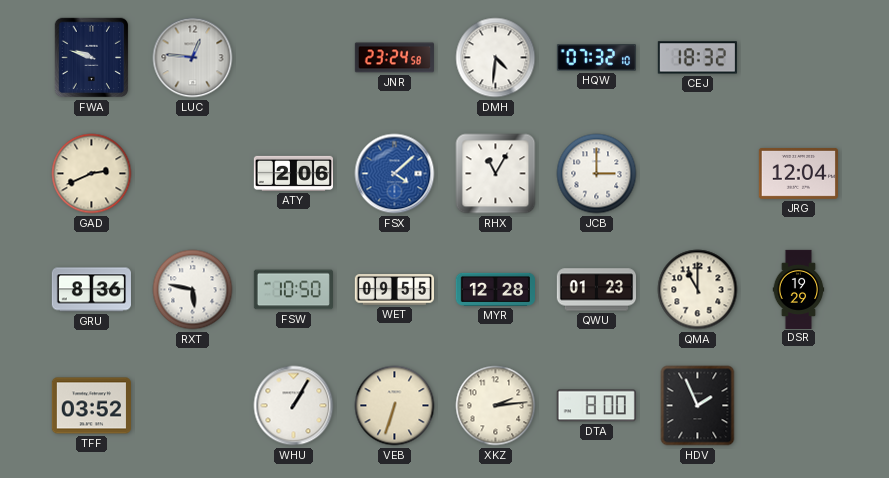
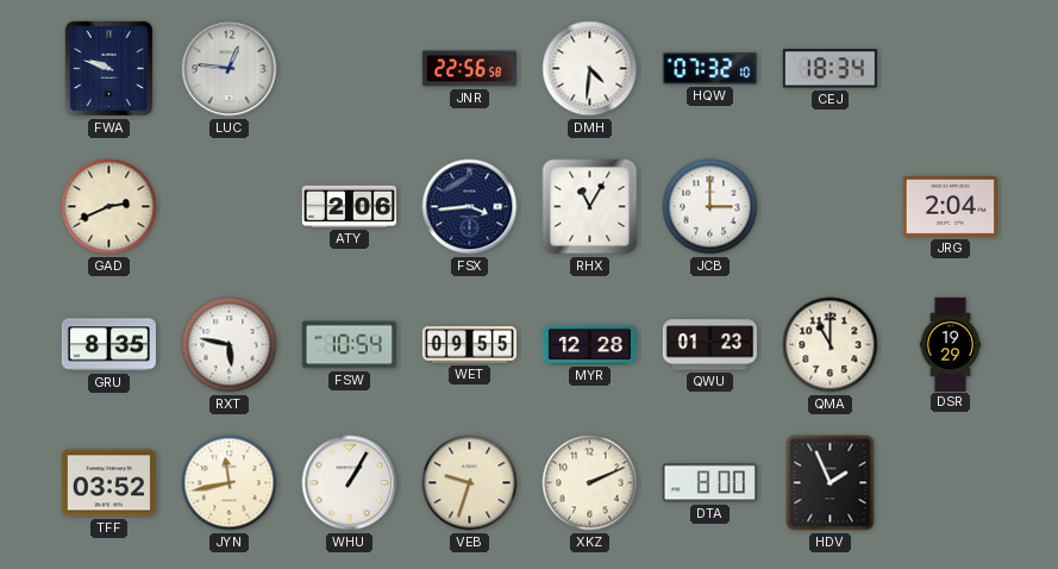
JNR: 23:24 -> 22:56
CEJ: 18:32 -> 18:34
FSX: 4:08 -> 3:44
FSX dial: blue -> navy
JRG: 12:04 -> 2:04
GRU: 8:36 -> 8:35
FSW: 10:50 -> 10:54
JYN: none -> 11:43
VEB: 6:33 -> 9:33
XKZ: 2:14 -> 2:11
